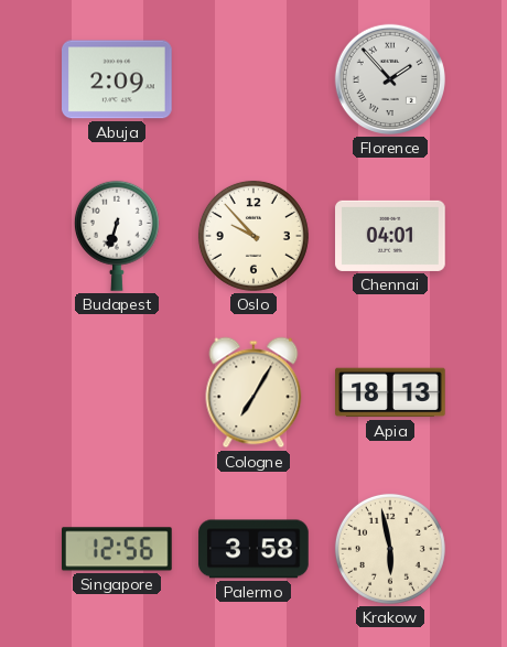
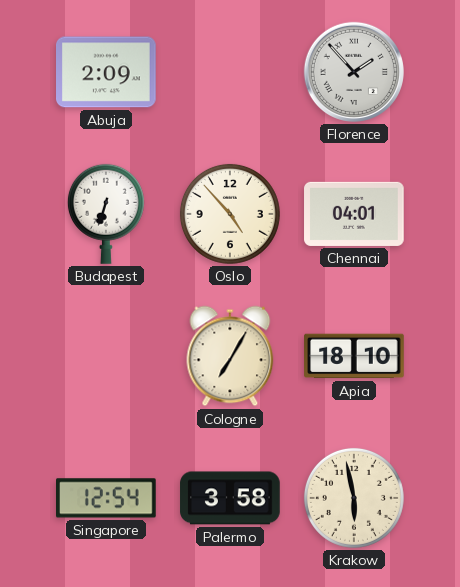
Oslo: 9:53 -> 4:53
Apia: 18:13 -> 18:10
Singapore: 12:56 -> 12:54
